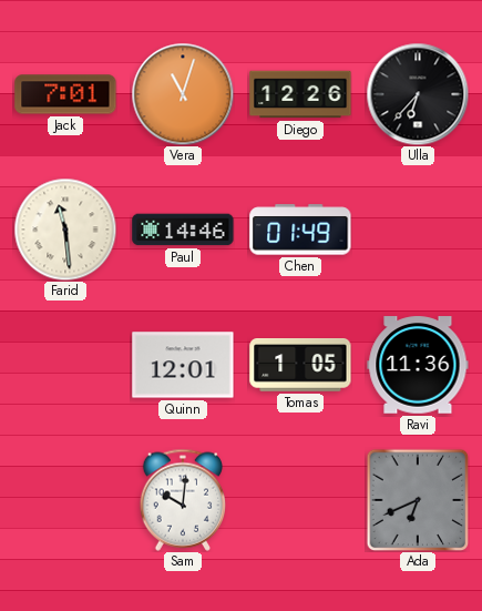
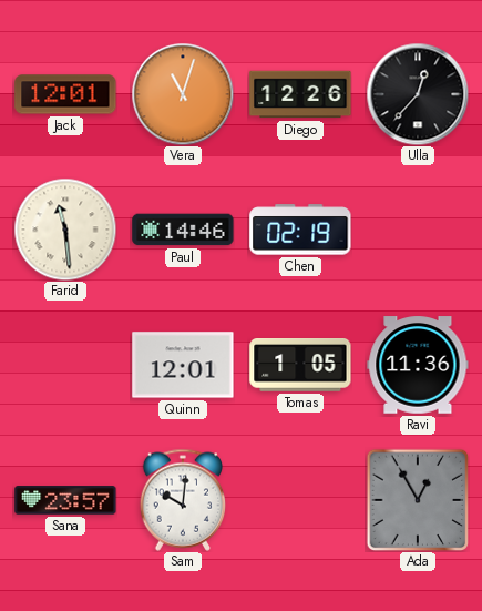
Jack: 7:01 -> 12:01
Ulla: 6:37 -> 12:37
Chen: 01:49 -> 02:19
Sana: none -> 23:57
Ada: 6:41 -> 12:55
